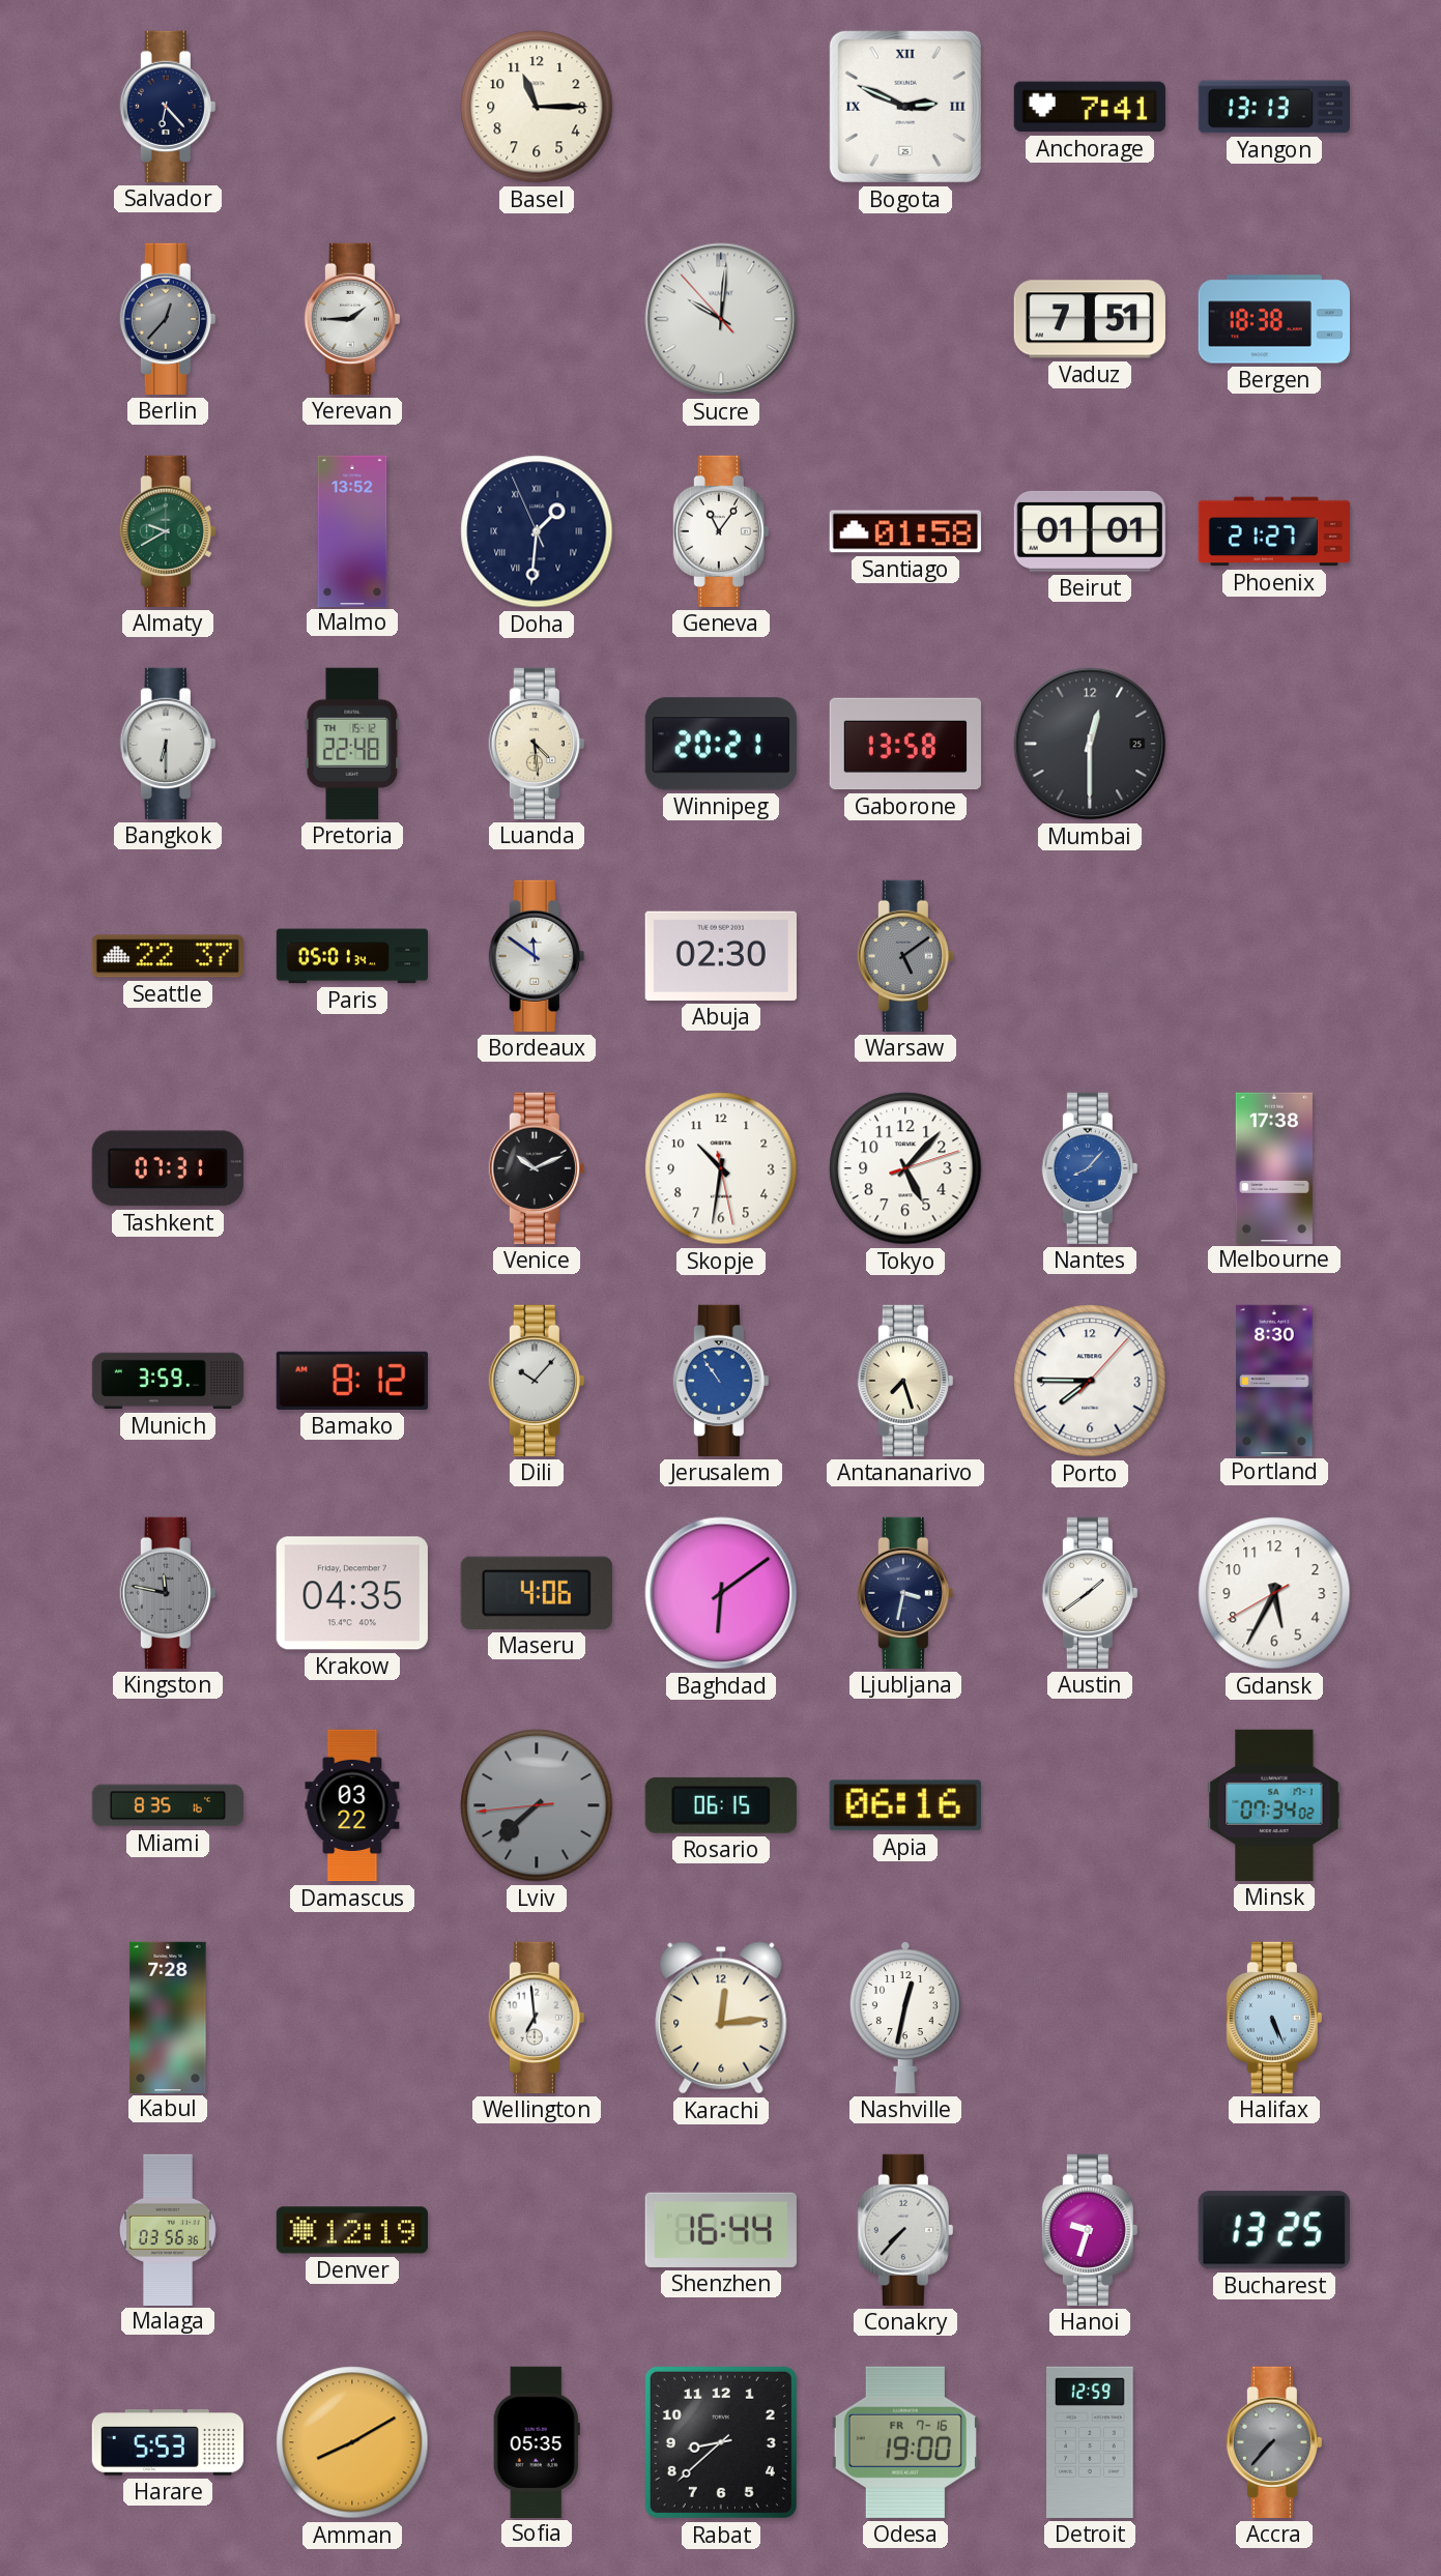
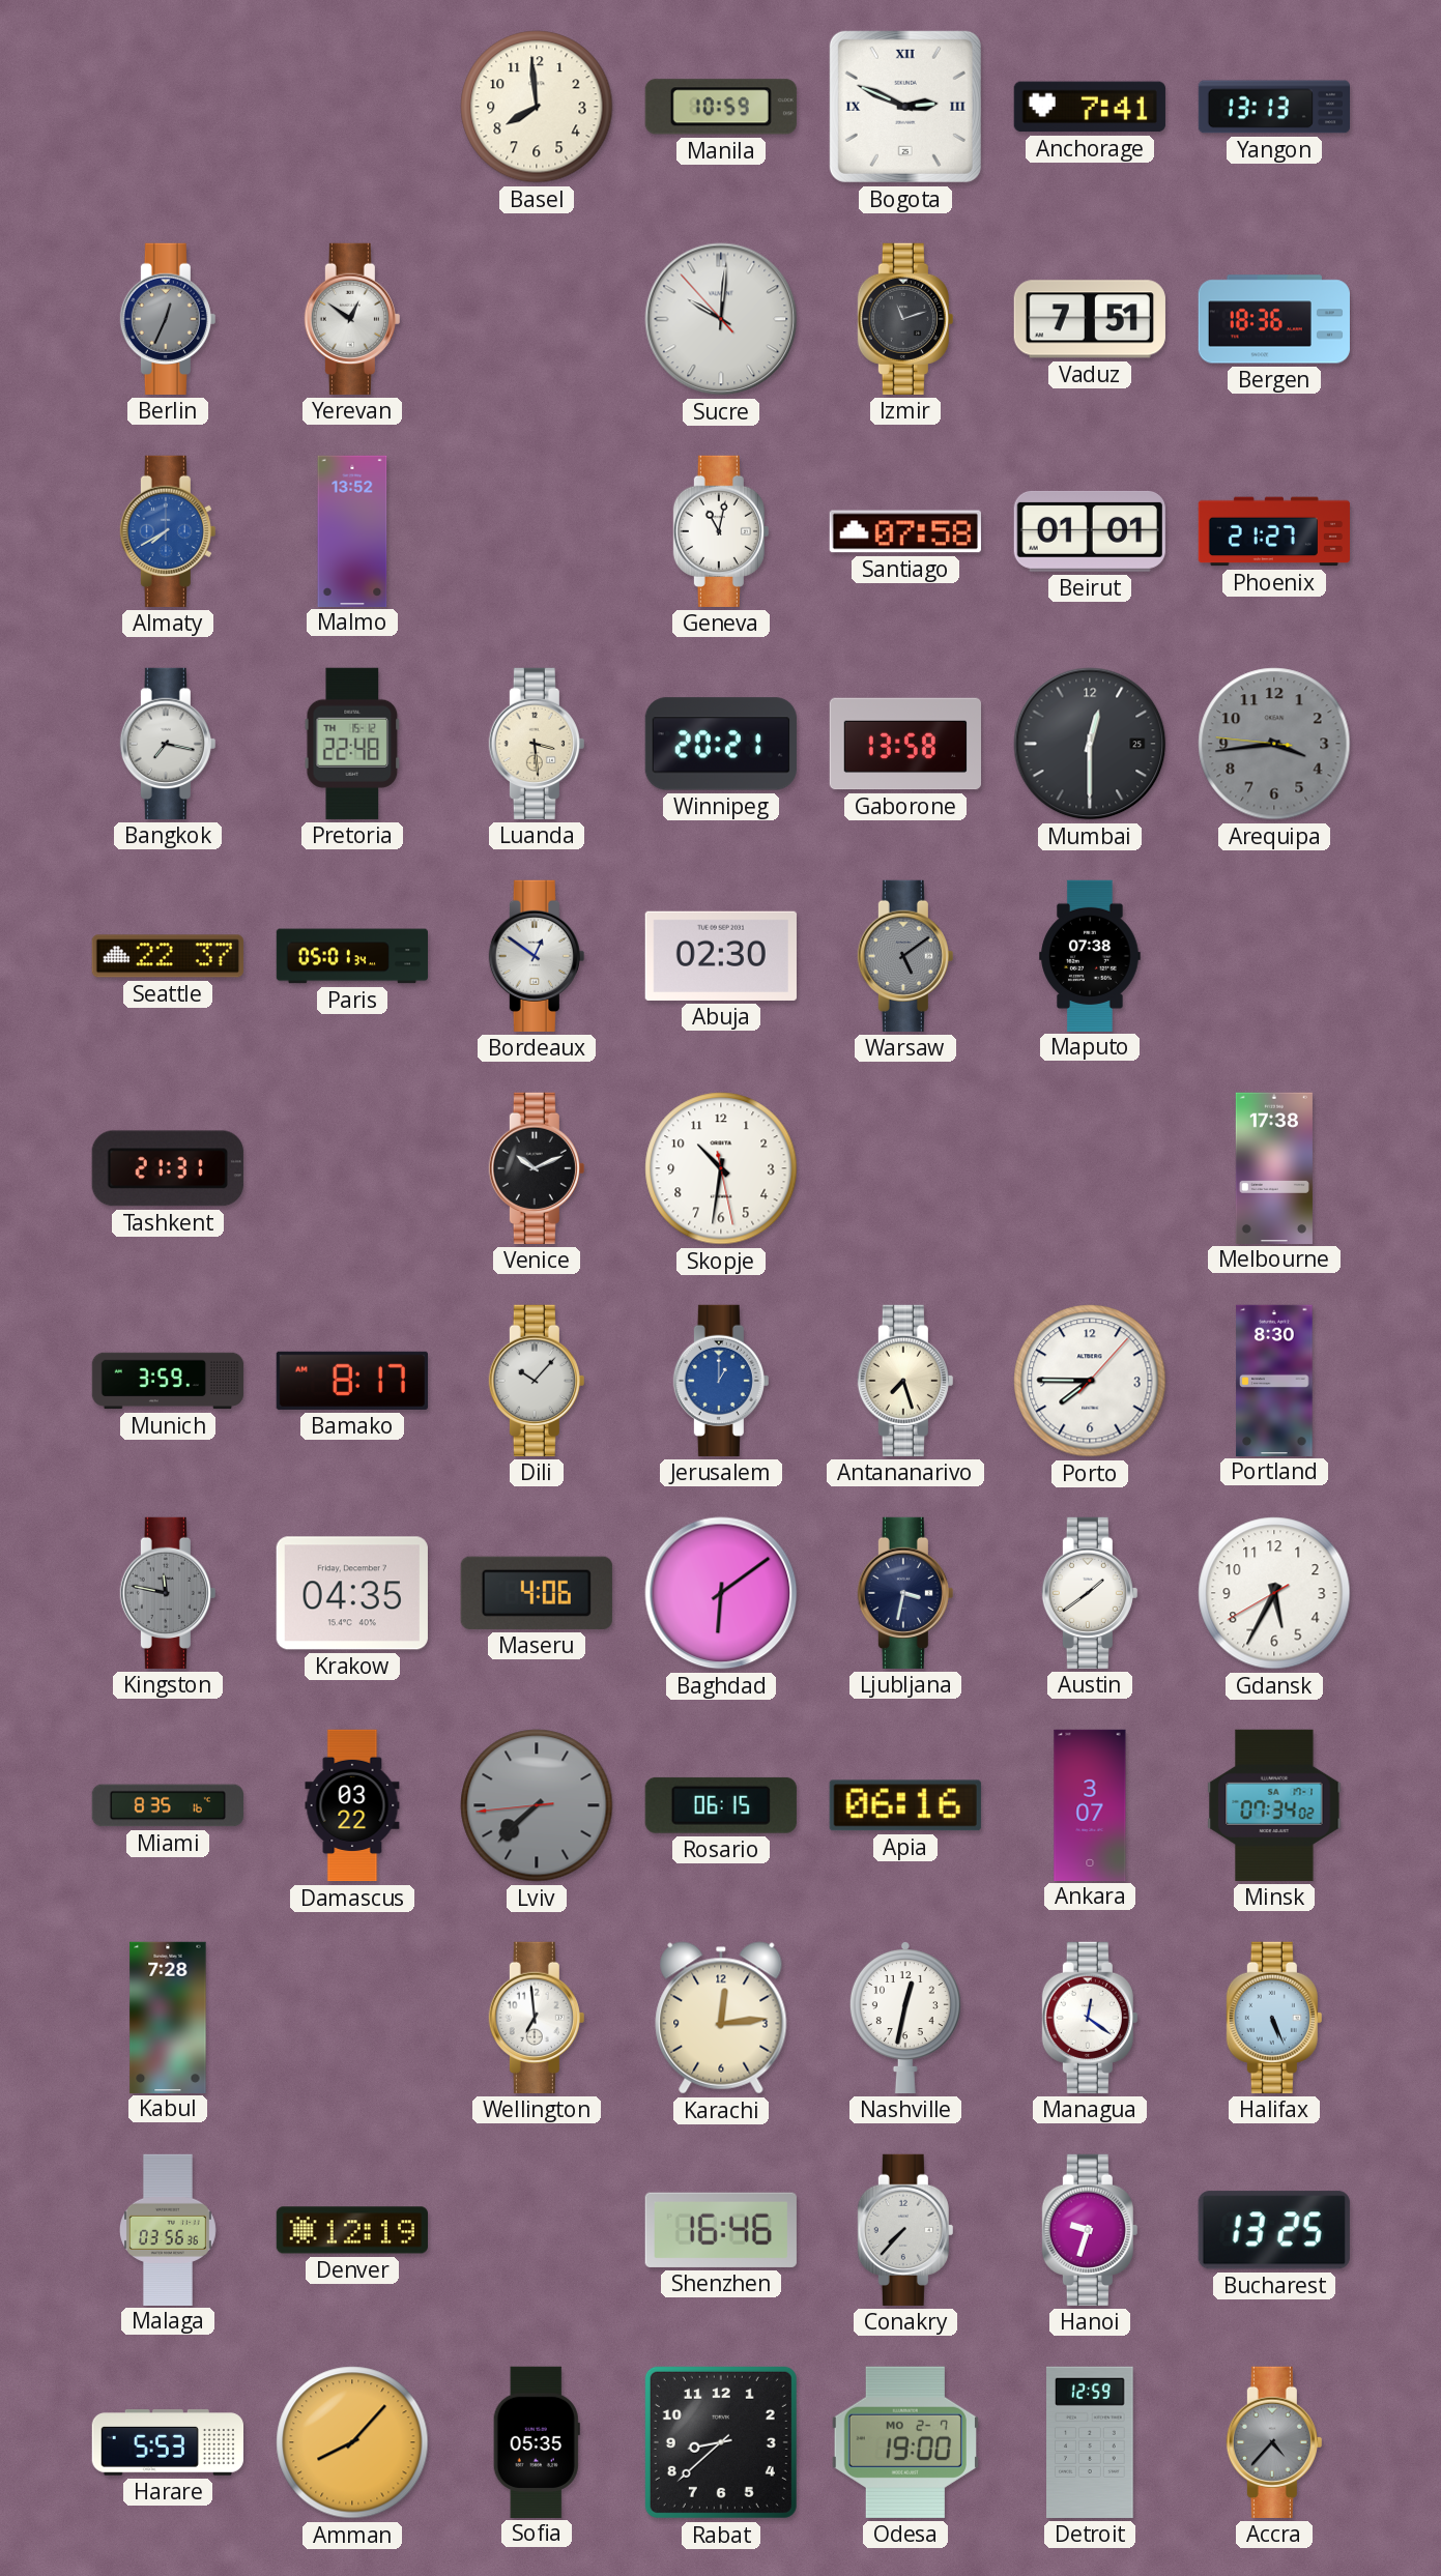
Salvador: 6:23 -> none
Basel: 11:15 -> 7:59
Manila: none -> 10:59
Berlin: 12:37 -> 12:34
Yerevan: 1:45 -> 12:51
Izmir: none -> 11:12
Bergen: 18:38 -> 18:36
Almaty: 9:40 -> 7:40
Almaty dial: green -> blue
Doha: 1:30 -> none
Geneva: 11:06 -> 11:02
Santiago: 01:58 -> 07:58
Bangkok: 6:30 -> 7:17
Luanda: 4:29 -> 3:29
Arequipa: none -> 3:43
Bordeaux: 11:51 -> 12:51
Maputo: none -> 07:38
Tashkent: 07:31 -> 21:31
Tokyo: 5:07 -> none
Nantes: 8:07 -> none
Bamako: 8:12 -> 8:17
Jerusalem: 10:54 -> 1:00
Ankara: none -> 3:07
Managua: none -> 12:21
Shenzhen: 16:44 -> 16:46
Amman: 8:10 -> 8:07
Odesa date: FR 7-16 -> MO 2-7
Accra: 7:37 -> 4:37
